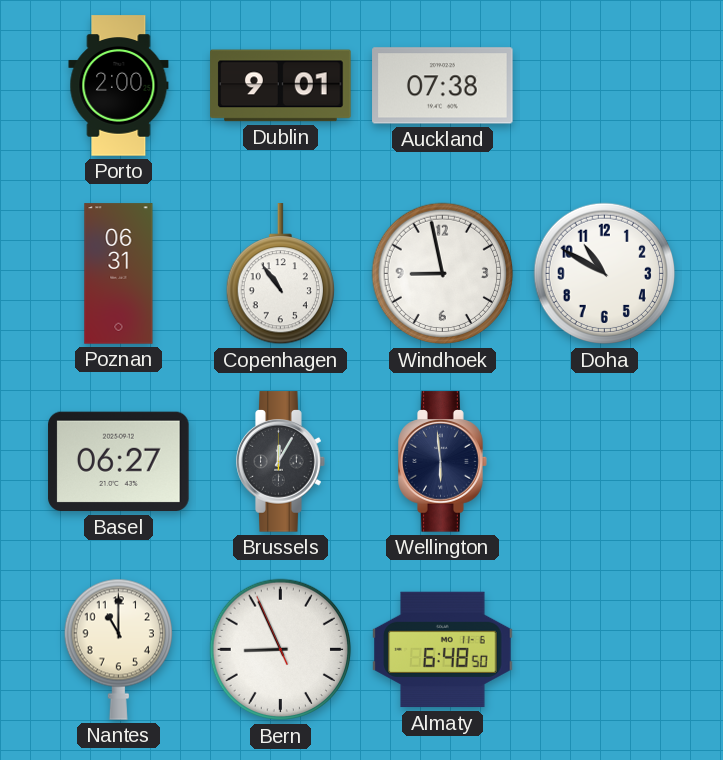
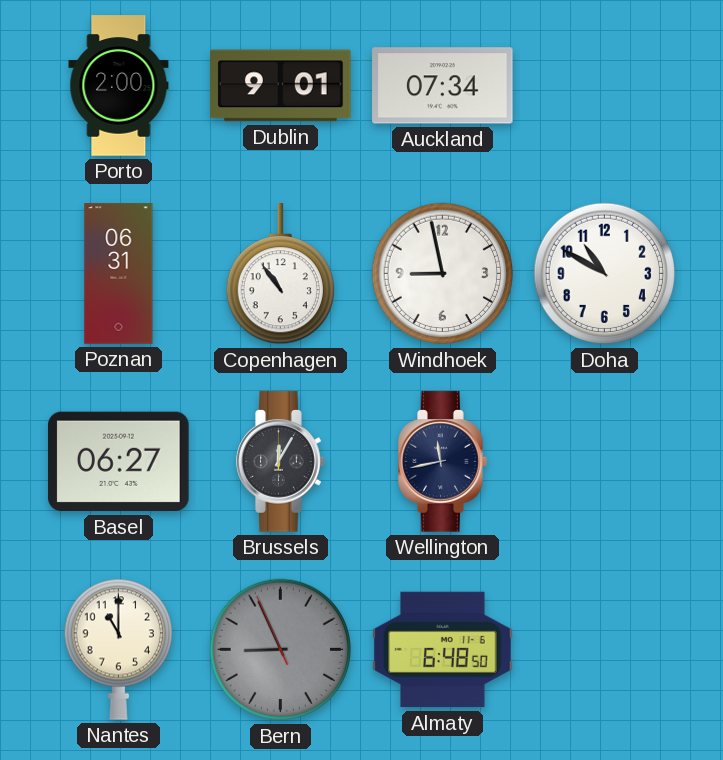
Auckland: 07:38 -> 07:34
Wellington: 5:59 -> 11:43
Bern dial: white -> grey
